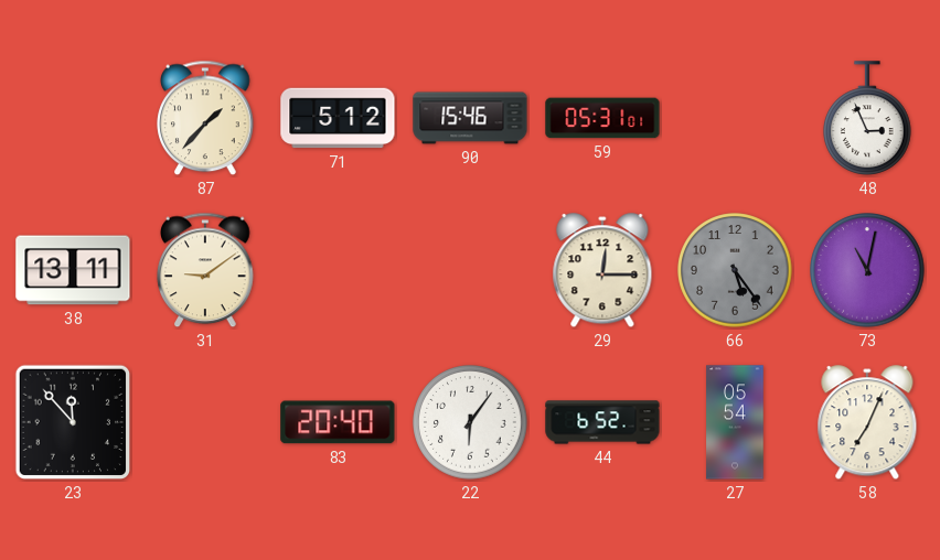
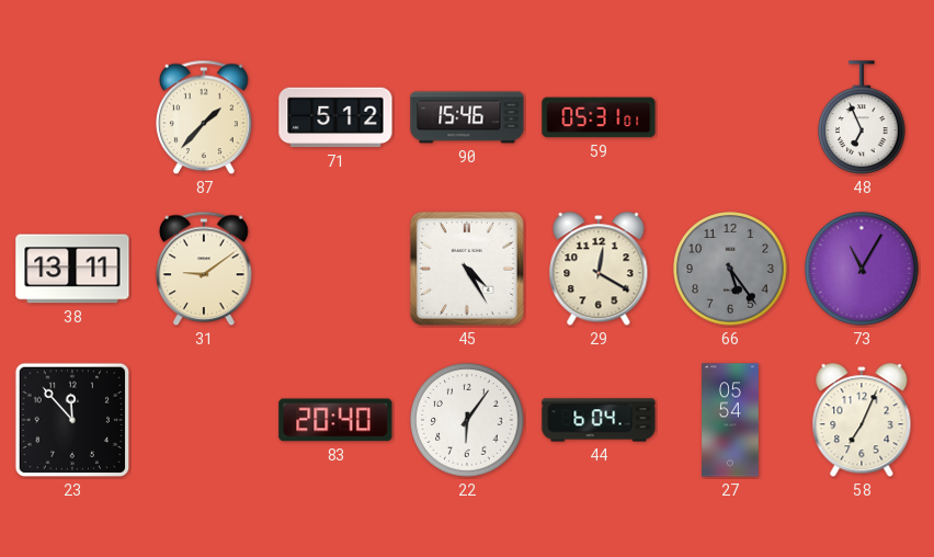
48: 2:56 -> 6:56
45: none -> 4:25
29: 12:15 -> 12:20
73: 11:02 -> 11:05
44: 6:52 -> 6:04
